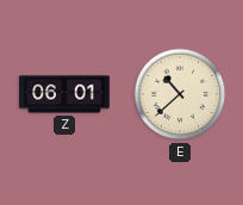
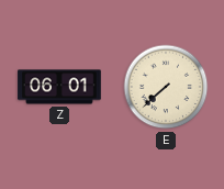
E: 10:38 -> 7:38
